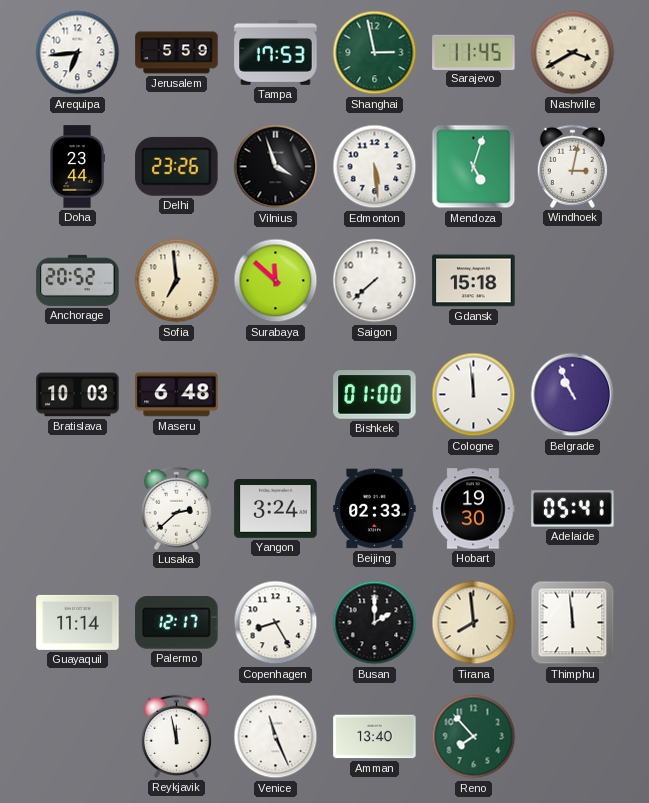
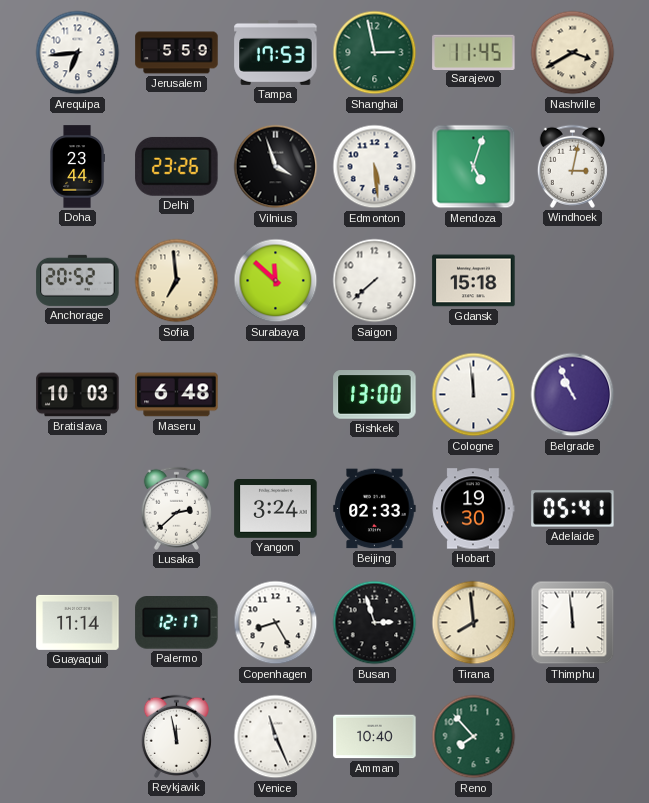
Bishkek: 01:00 -> 13:00
Busan: 2:00 -> 2:57
Amman: 13:40 -> 10:40
